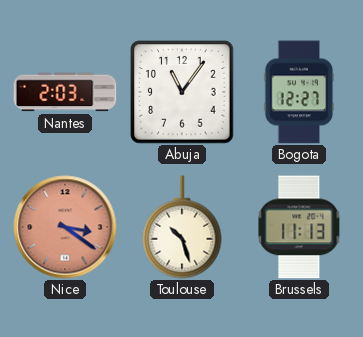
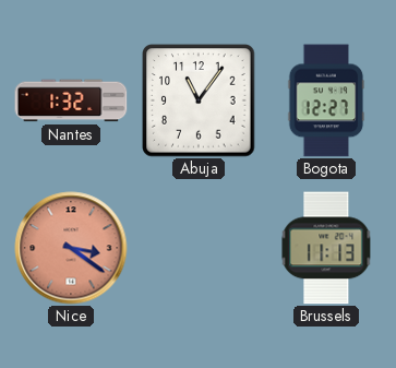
Nantes: 2:03 -> 1:32
Toulouse: 10:27 -> none
